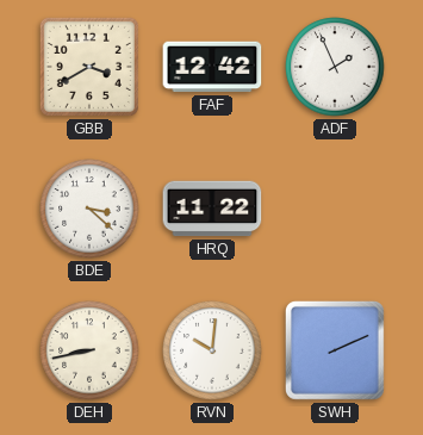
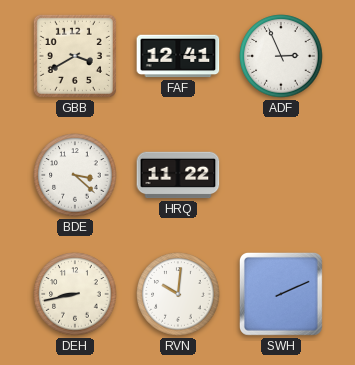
FAF: 12:42 -> 12:41
ADF: 1:56 -> 2:56
